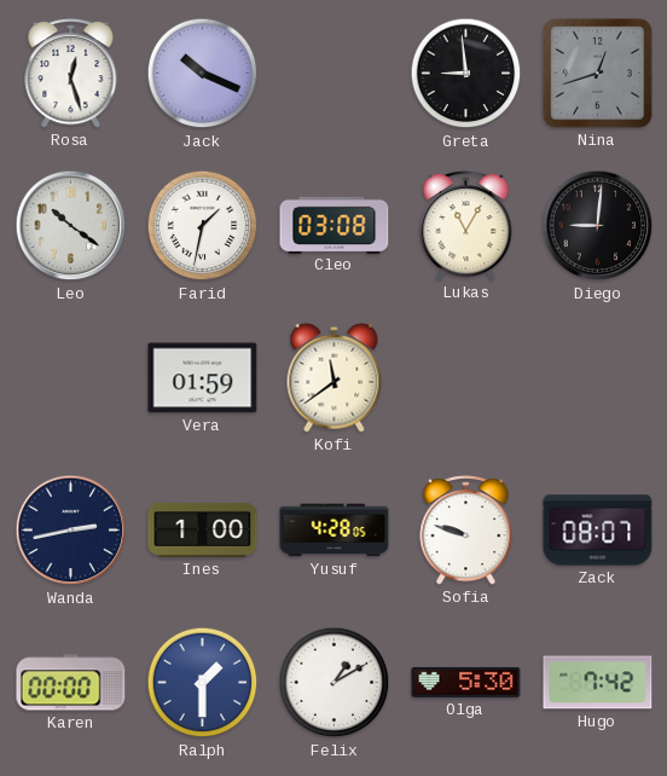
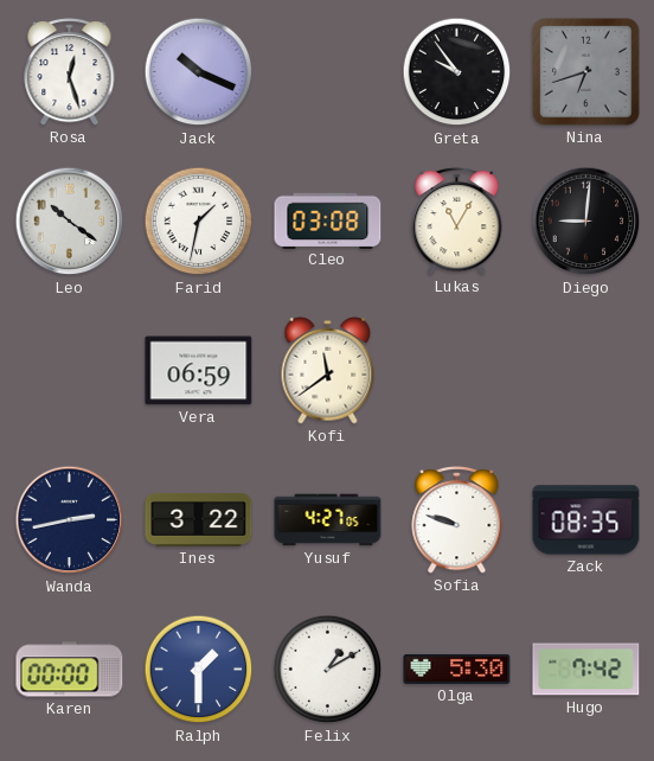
Greta: 8:59 -> 9:54
Nina: 12:42 -> 6:42
Vera: 01:59 -> 06:59
Ines: 1:00 -> 3:22
Yusuf: 4:28 -> 4:27
Zack: 08:07 -> 08:35
